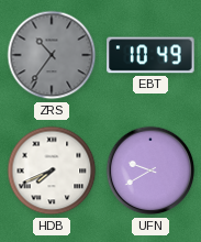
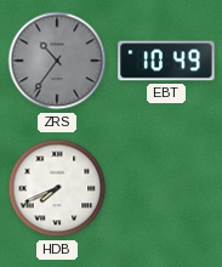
UFN: 9:40 -> none
